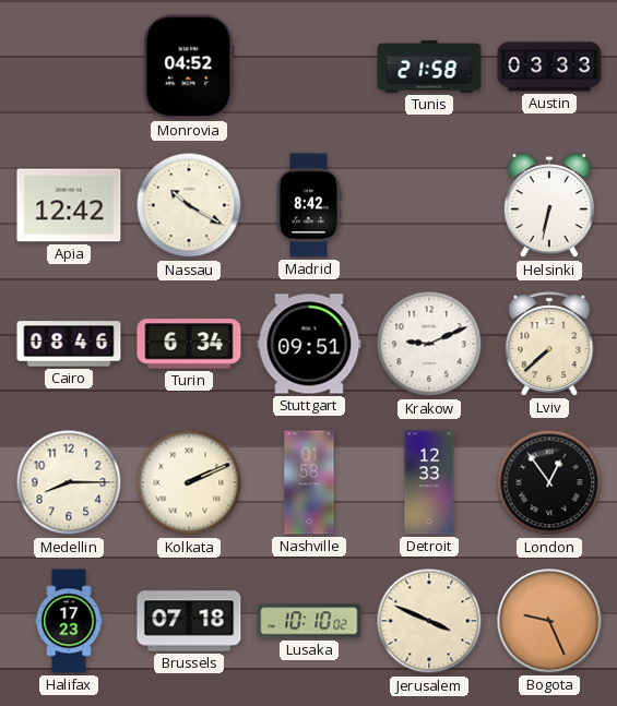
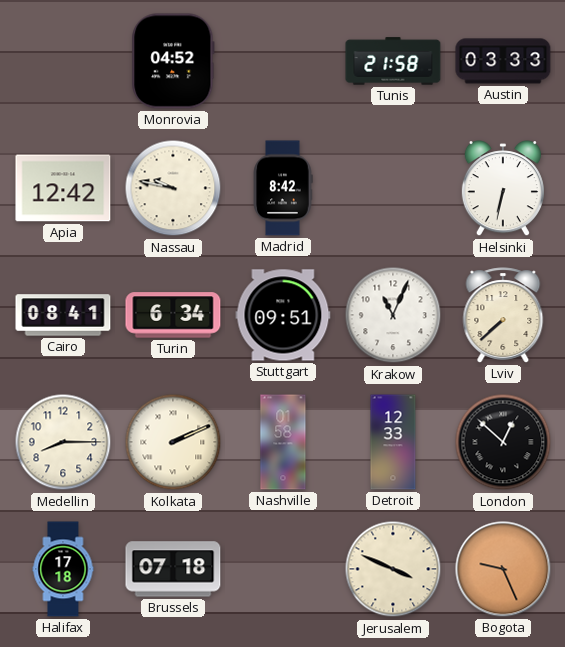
Nassau: 10:20 -> 9:47
Cairo: 08:46 -> 08:41
Krakow: 9:11 -> 11:04
London: 12:54 -> 12:52
Halifax: 17:23 -> 17:18
Lusaka: 10:10 -> none
